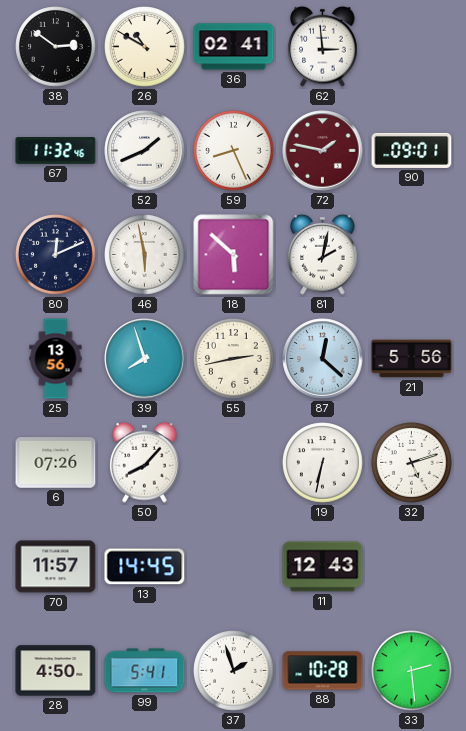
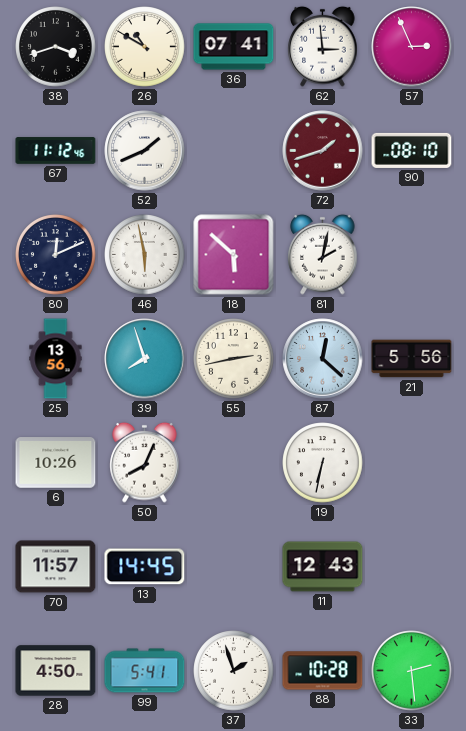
38: 2:51 -> 3:42
36: 02:41 -> 07:41
57: none -> 2:56
67: 11:32 -> 11:12
59: 8:26 -> none
72: 1:47 -> 1:42
90: 09:01 -> 08:10
6: 07:26 -> 10:26
50: 8:07 -> 8:04
32: 5:12 -> none
